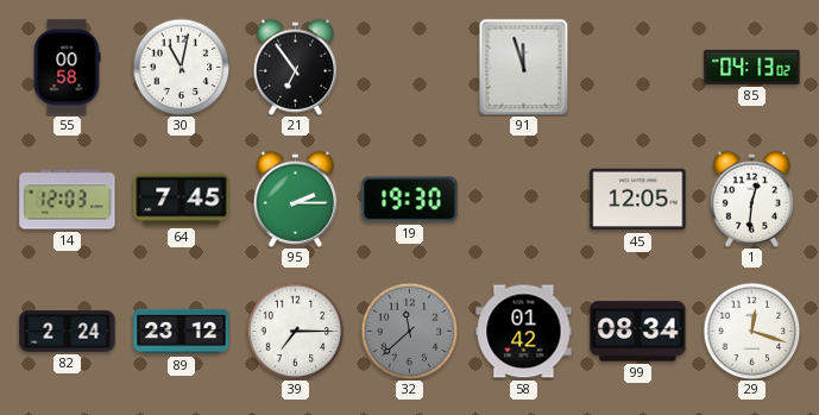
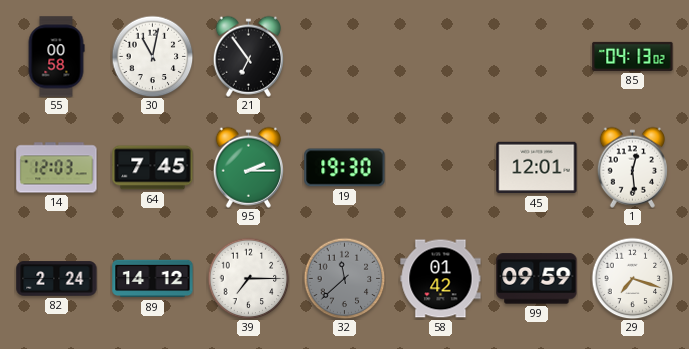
91: 11:57 -> none
45: 12:05 -> 12:01
1: 12:31 -> 12:29
89: 23:12 -> 14:12
99: 08:34 -> 09:59
29: 12:18 -> 7:18
